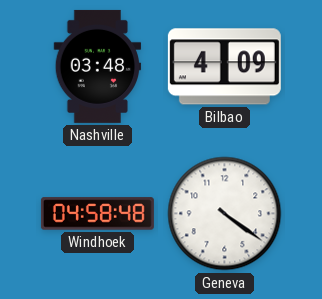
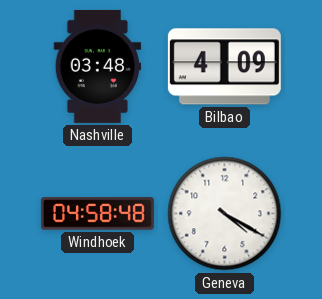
Geneva: 4:21 -> 4:20
